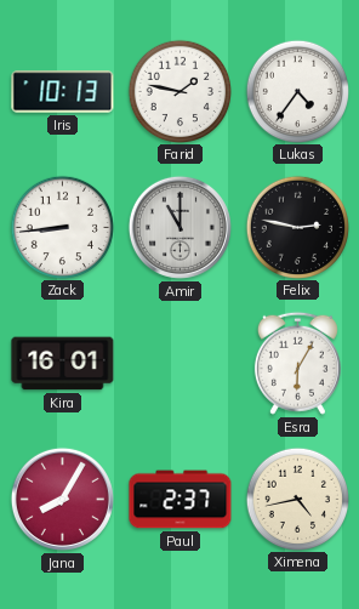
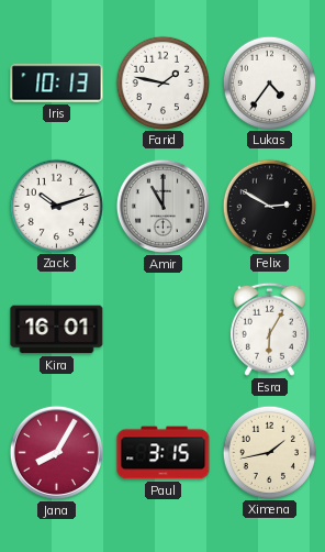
Zack: 8:44 -> 10:12
Felix: 2:47 -> 2:50
Paul: 2:37 -> 3:15
Ximena: 4:43 -> 1:43
